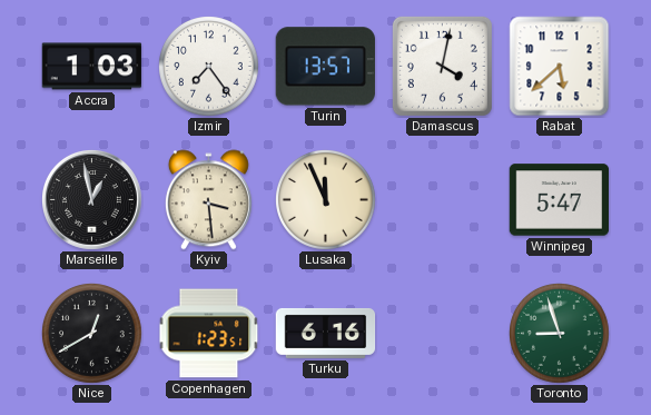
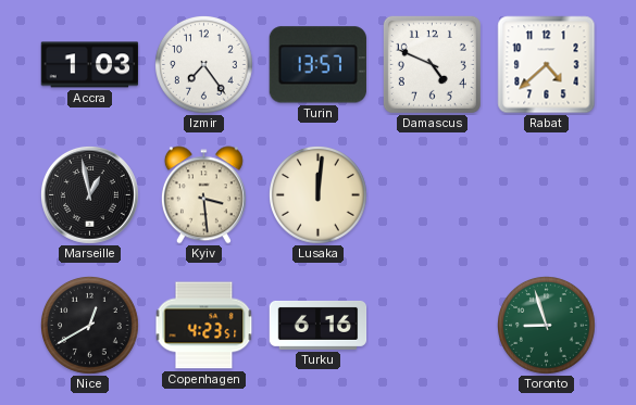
Damascus: 4:02 -> 4:49
Rabat: 5:38 -> 4:38
Lusaka: 11:56 -> 12:01
Winnipeg: 5:47 -> none
Copenhagen: 1:23 -> 4:23
